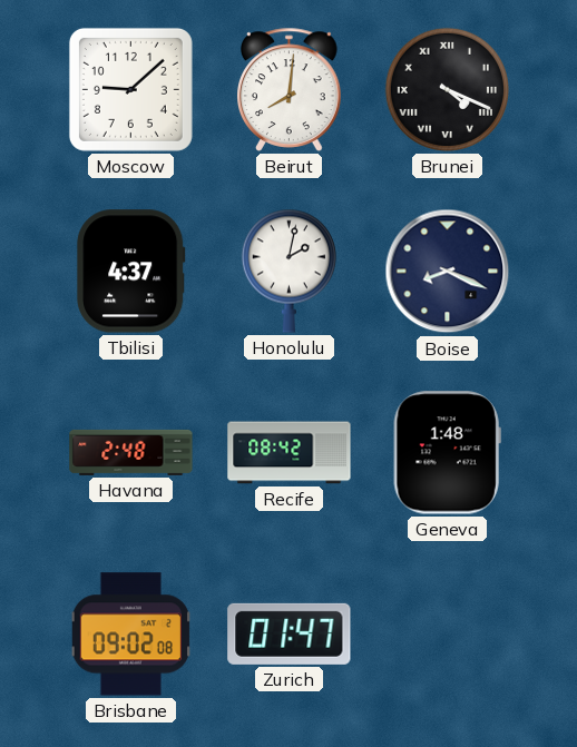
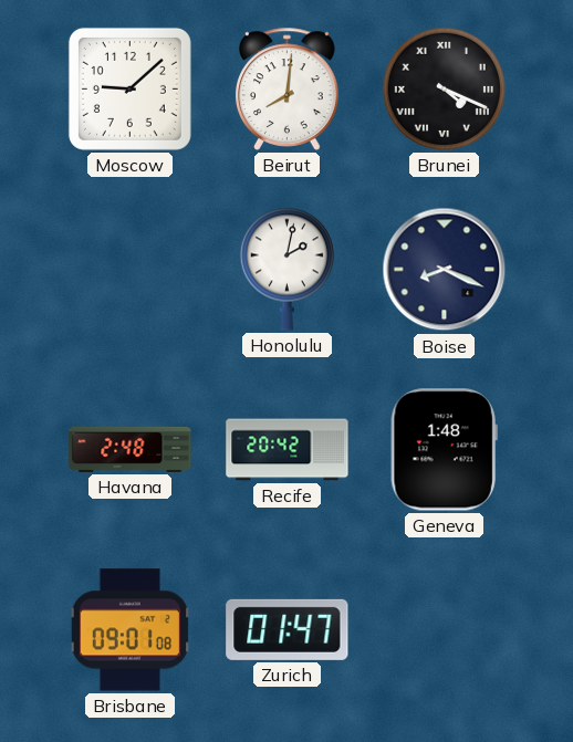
Tbilisi: 4:37 -> none
Recife: 08:42 -> 20:42
Brisbane: 09:02 -> 09:01
